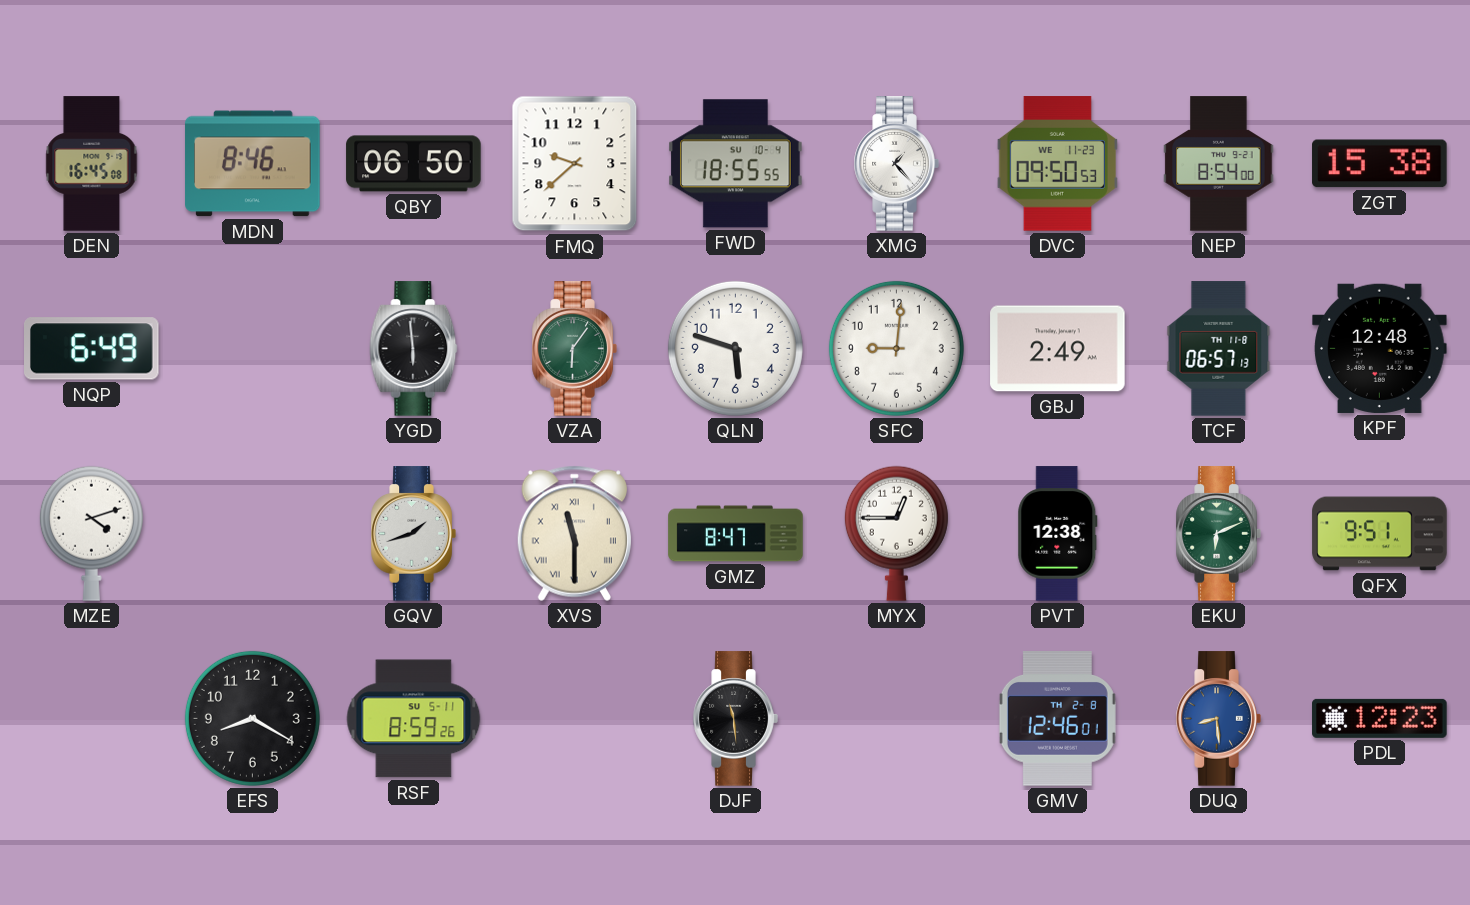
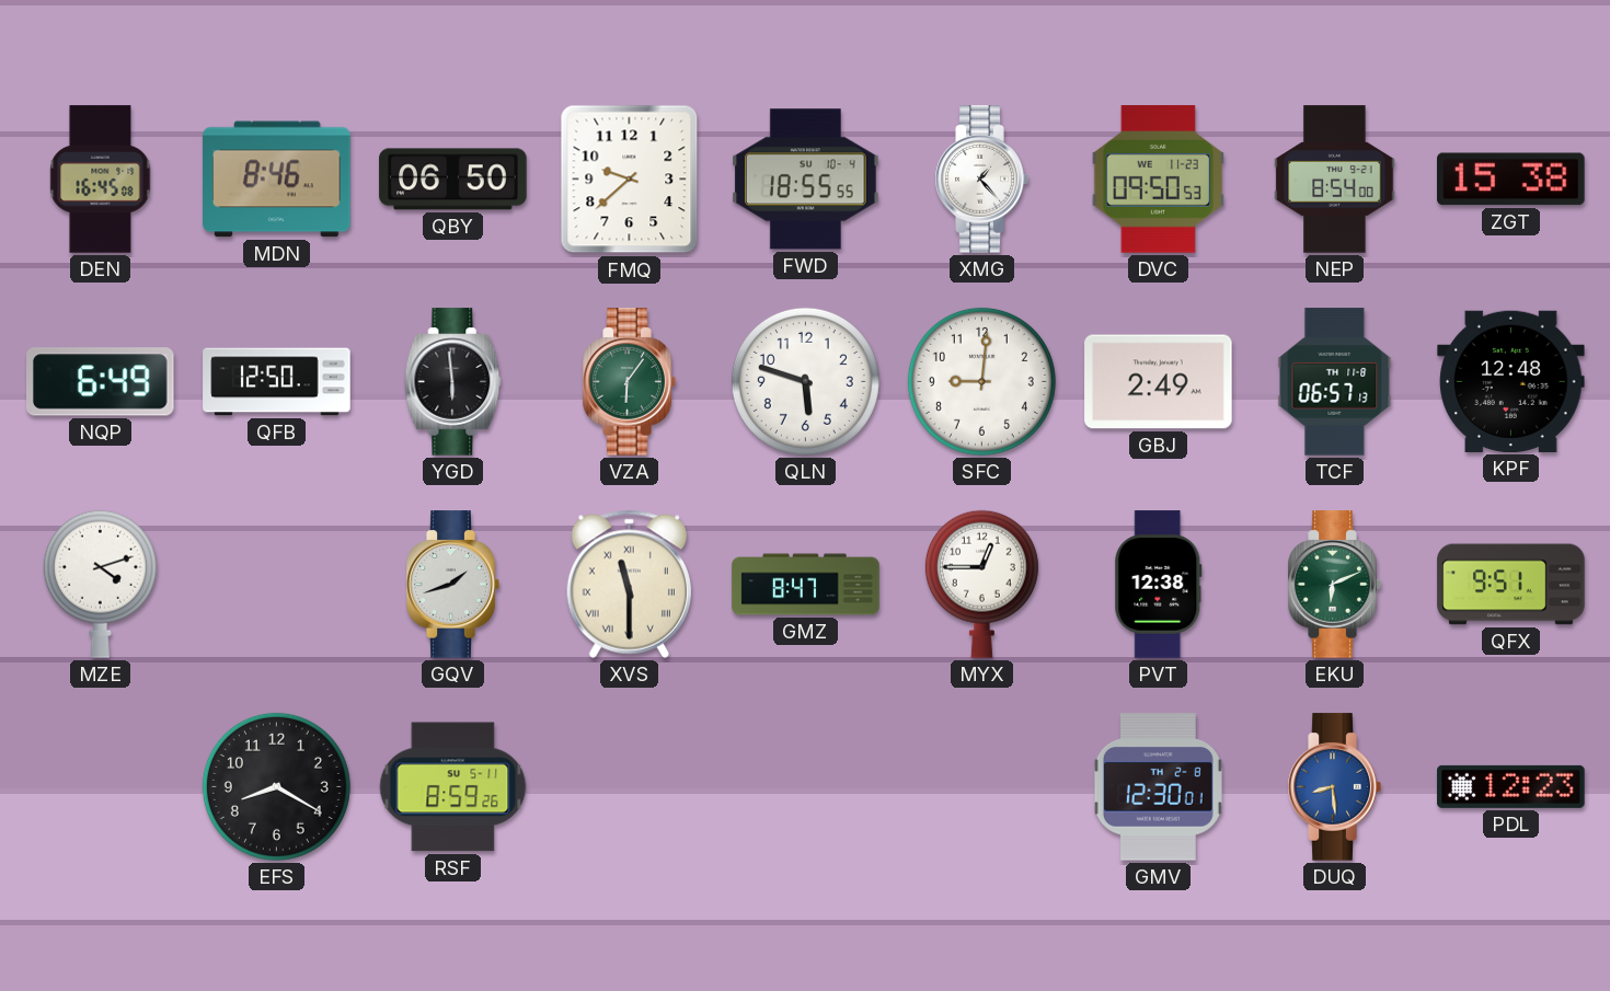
QFB: none -> 12:50
DJF: 11:29 -> none
GMV: 12:46 -> 12:30
